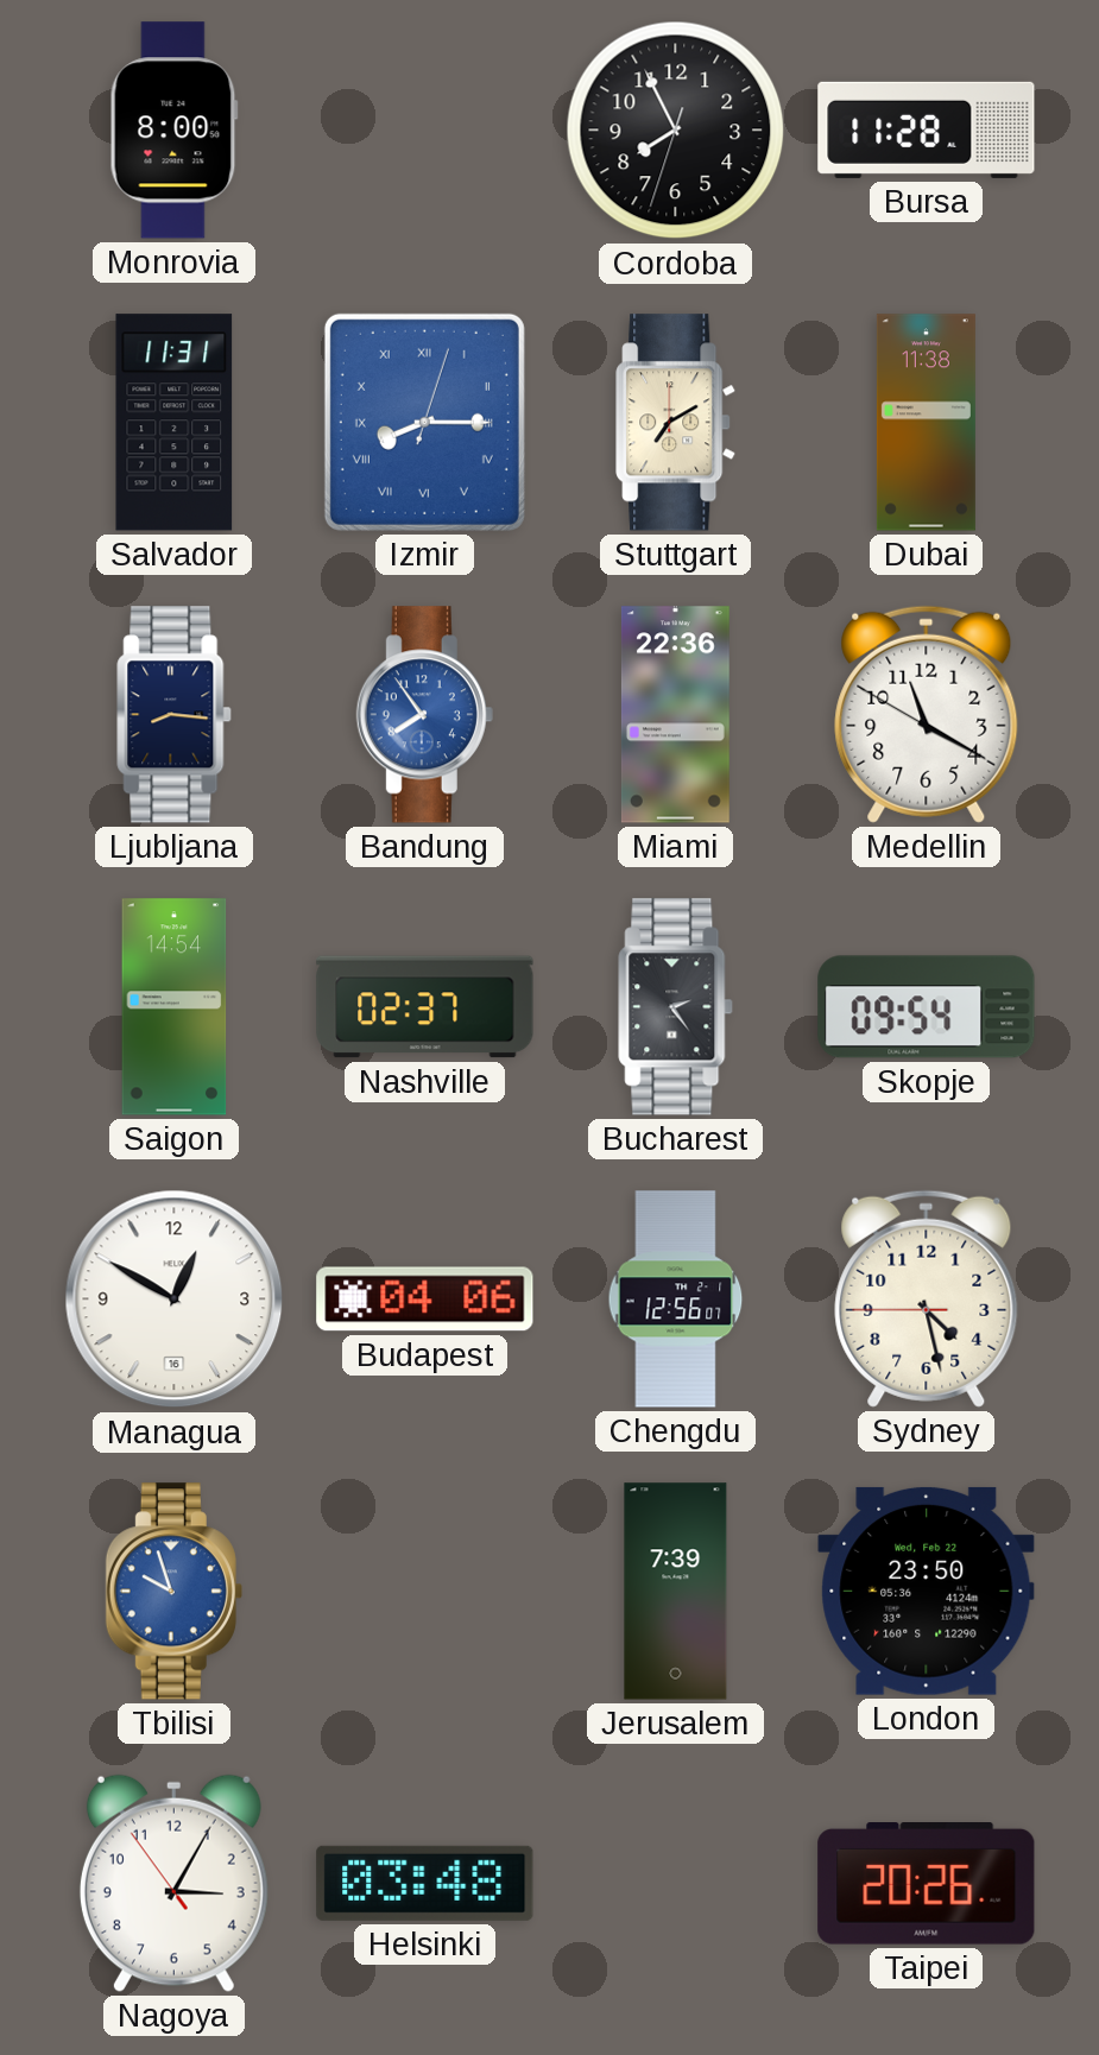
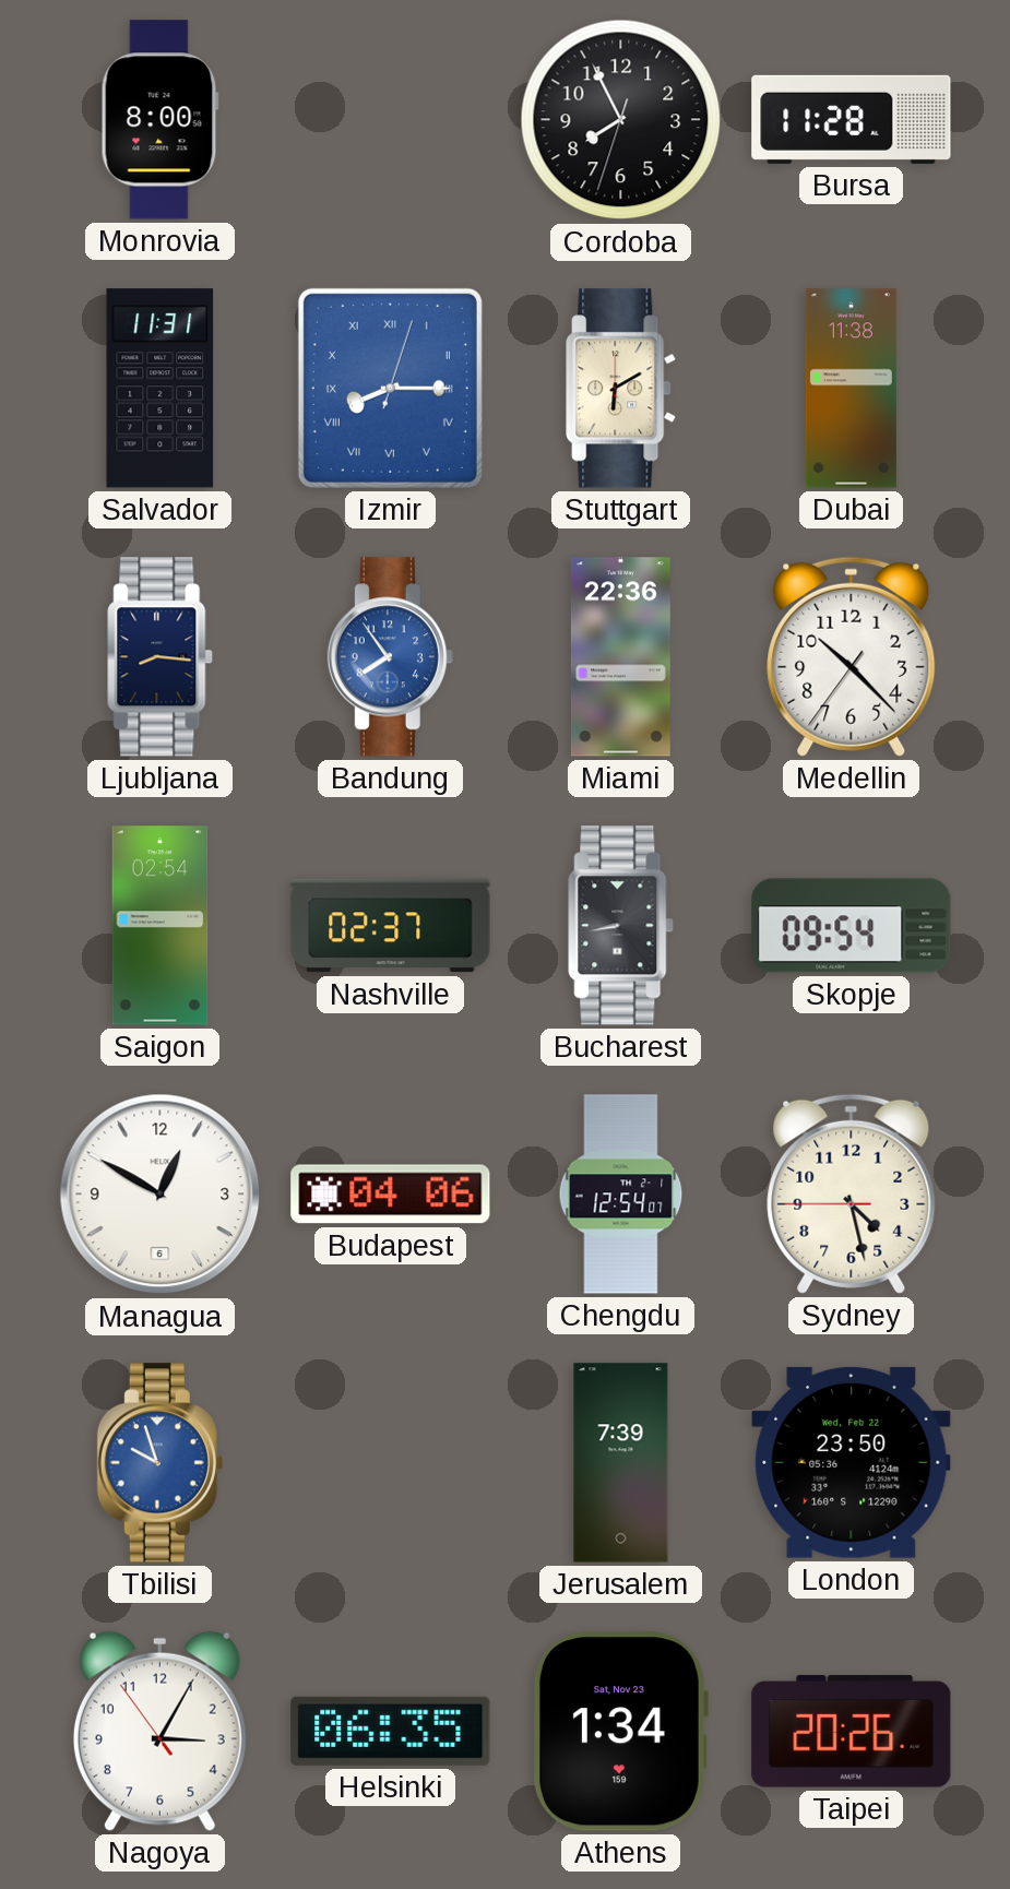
Stuttgart: 7:10 -> 6:10
Medellin: 11:19 -> 10:22
Saigon: 14:54 -> 02:54
Bucharest: 2:24 -> 8:43
Managua date: 16 -> 6
Chengdu: 12:56 -> 12:54
Helsinki: 03:48 -> 06:35
Athens: none -> 1:34
